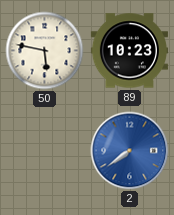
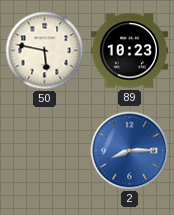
2: 7:39 -> 8:15
